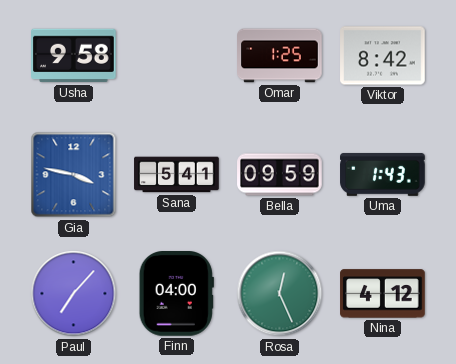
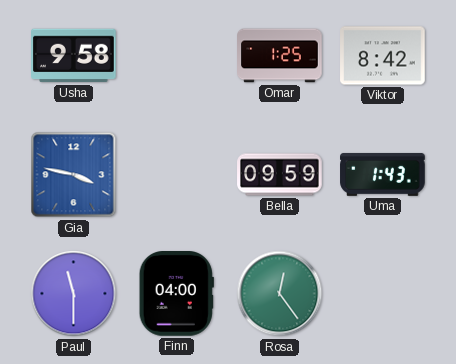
Sana: 5:41 -> none
Paul: 7:07 -> 11:30
Rosa: 12:26 -> 12:24
Nina: 4:12 -> none
